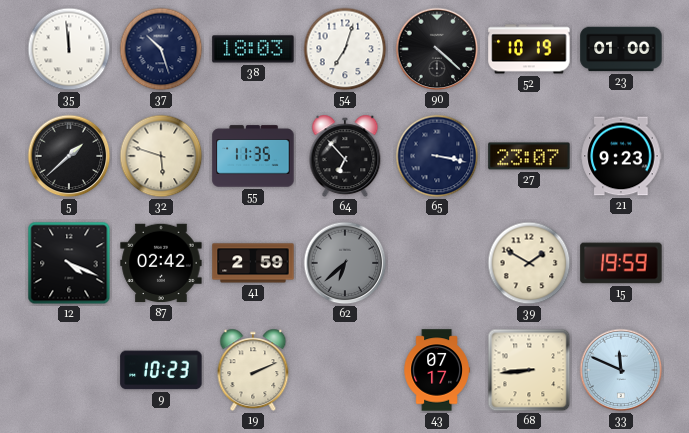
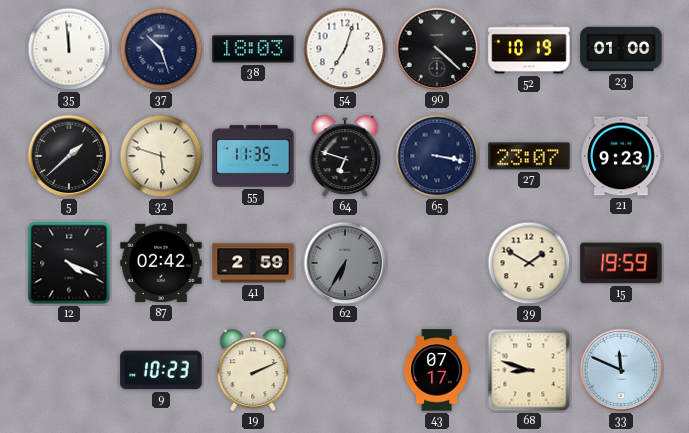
64: 6:53 -> 6:48
62: 6:38 -> 6:35
68: 8:44 -> 8:48
